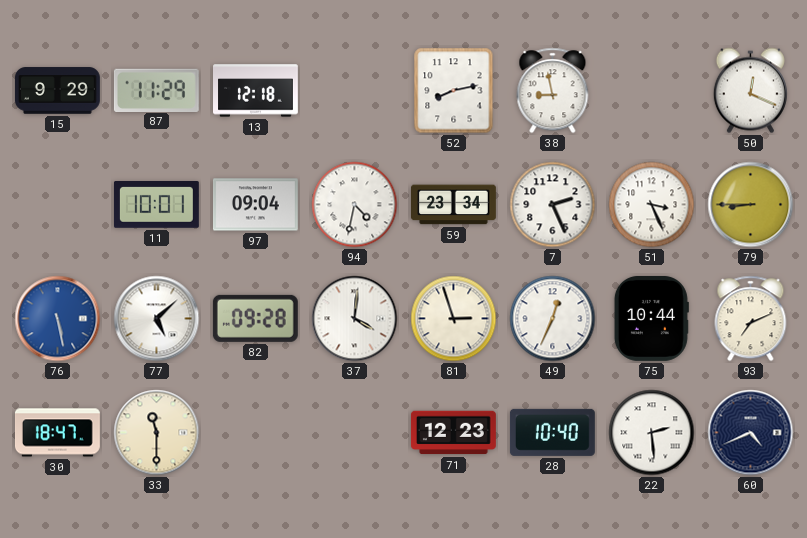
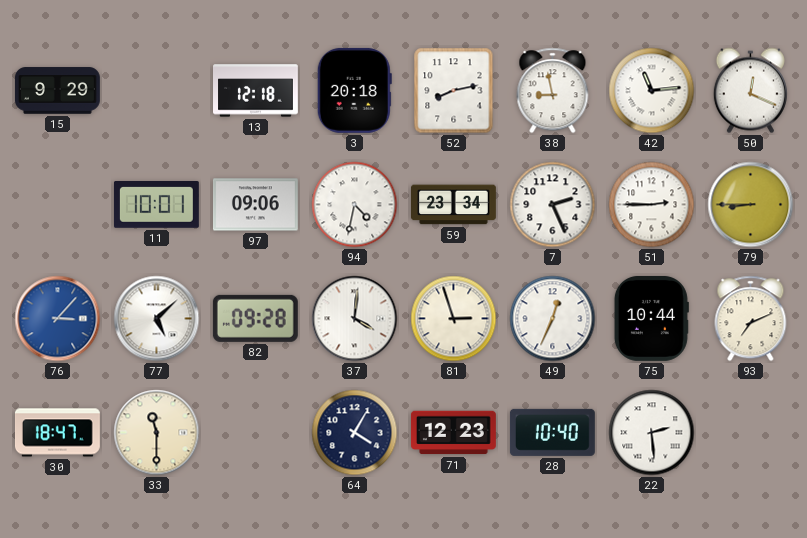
87: 11:29 -> none
3: none -> 20:18
42: none -> 11:14
97: 09:04 -> 09:06
51: 3:26 -> 2:45
76: 5:28 -> 3:07
64: none -> 4:05
60: 4:41 -> none
